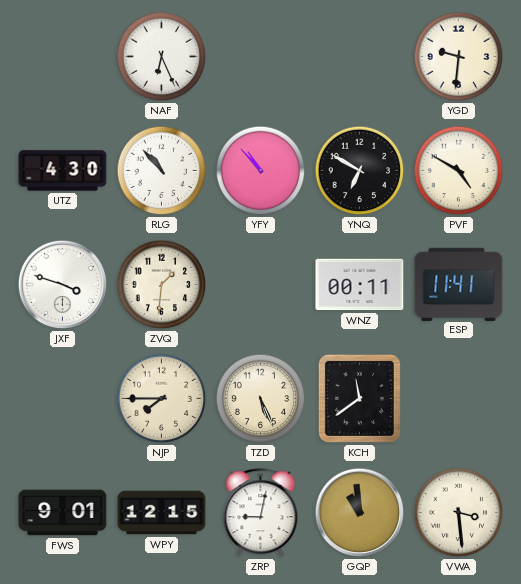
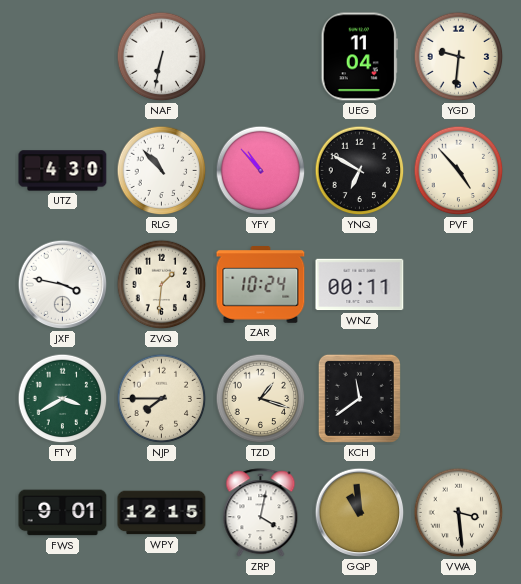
NAF: 6:26 -> 6:32
UEG: none -> 11:04
PVF: 4:50 -> 4:53
JXF: 3:48 -> 3:47
ZAR: none -> 10:24
ESP: 11:41 -> none
FTY: none -> 3:40
TZD: 5:26 -> 1:18
ZRP: 9:02 -> 4:02
